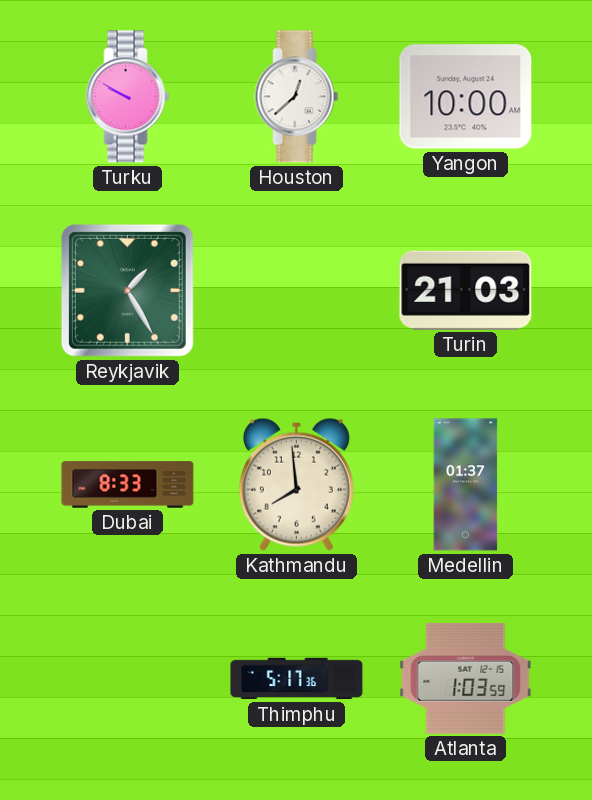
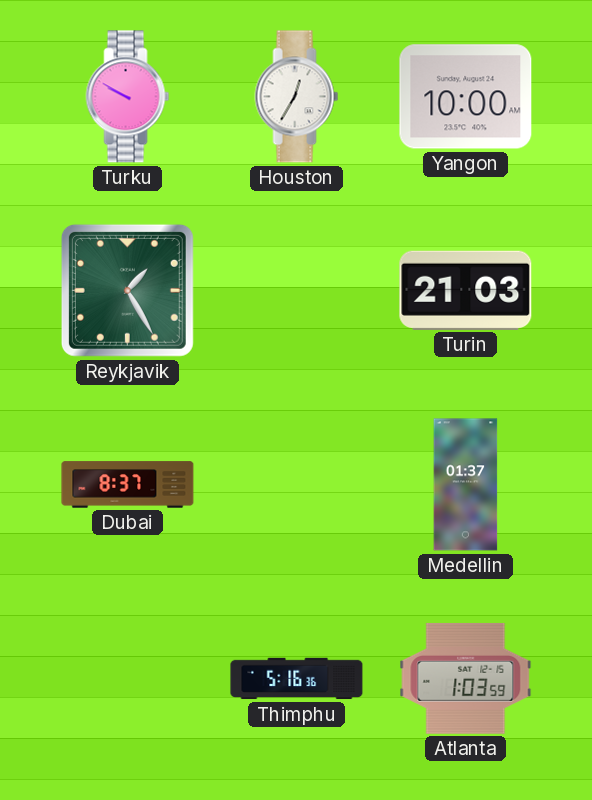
Houston: 12:38 -> 12:35
Dubai: 8:33 -> 8:37
Kathmandu: 7:59 -> none
Thimphu: 5:17 -> 5:16
